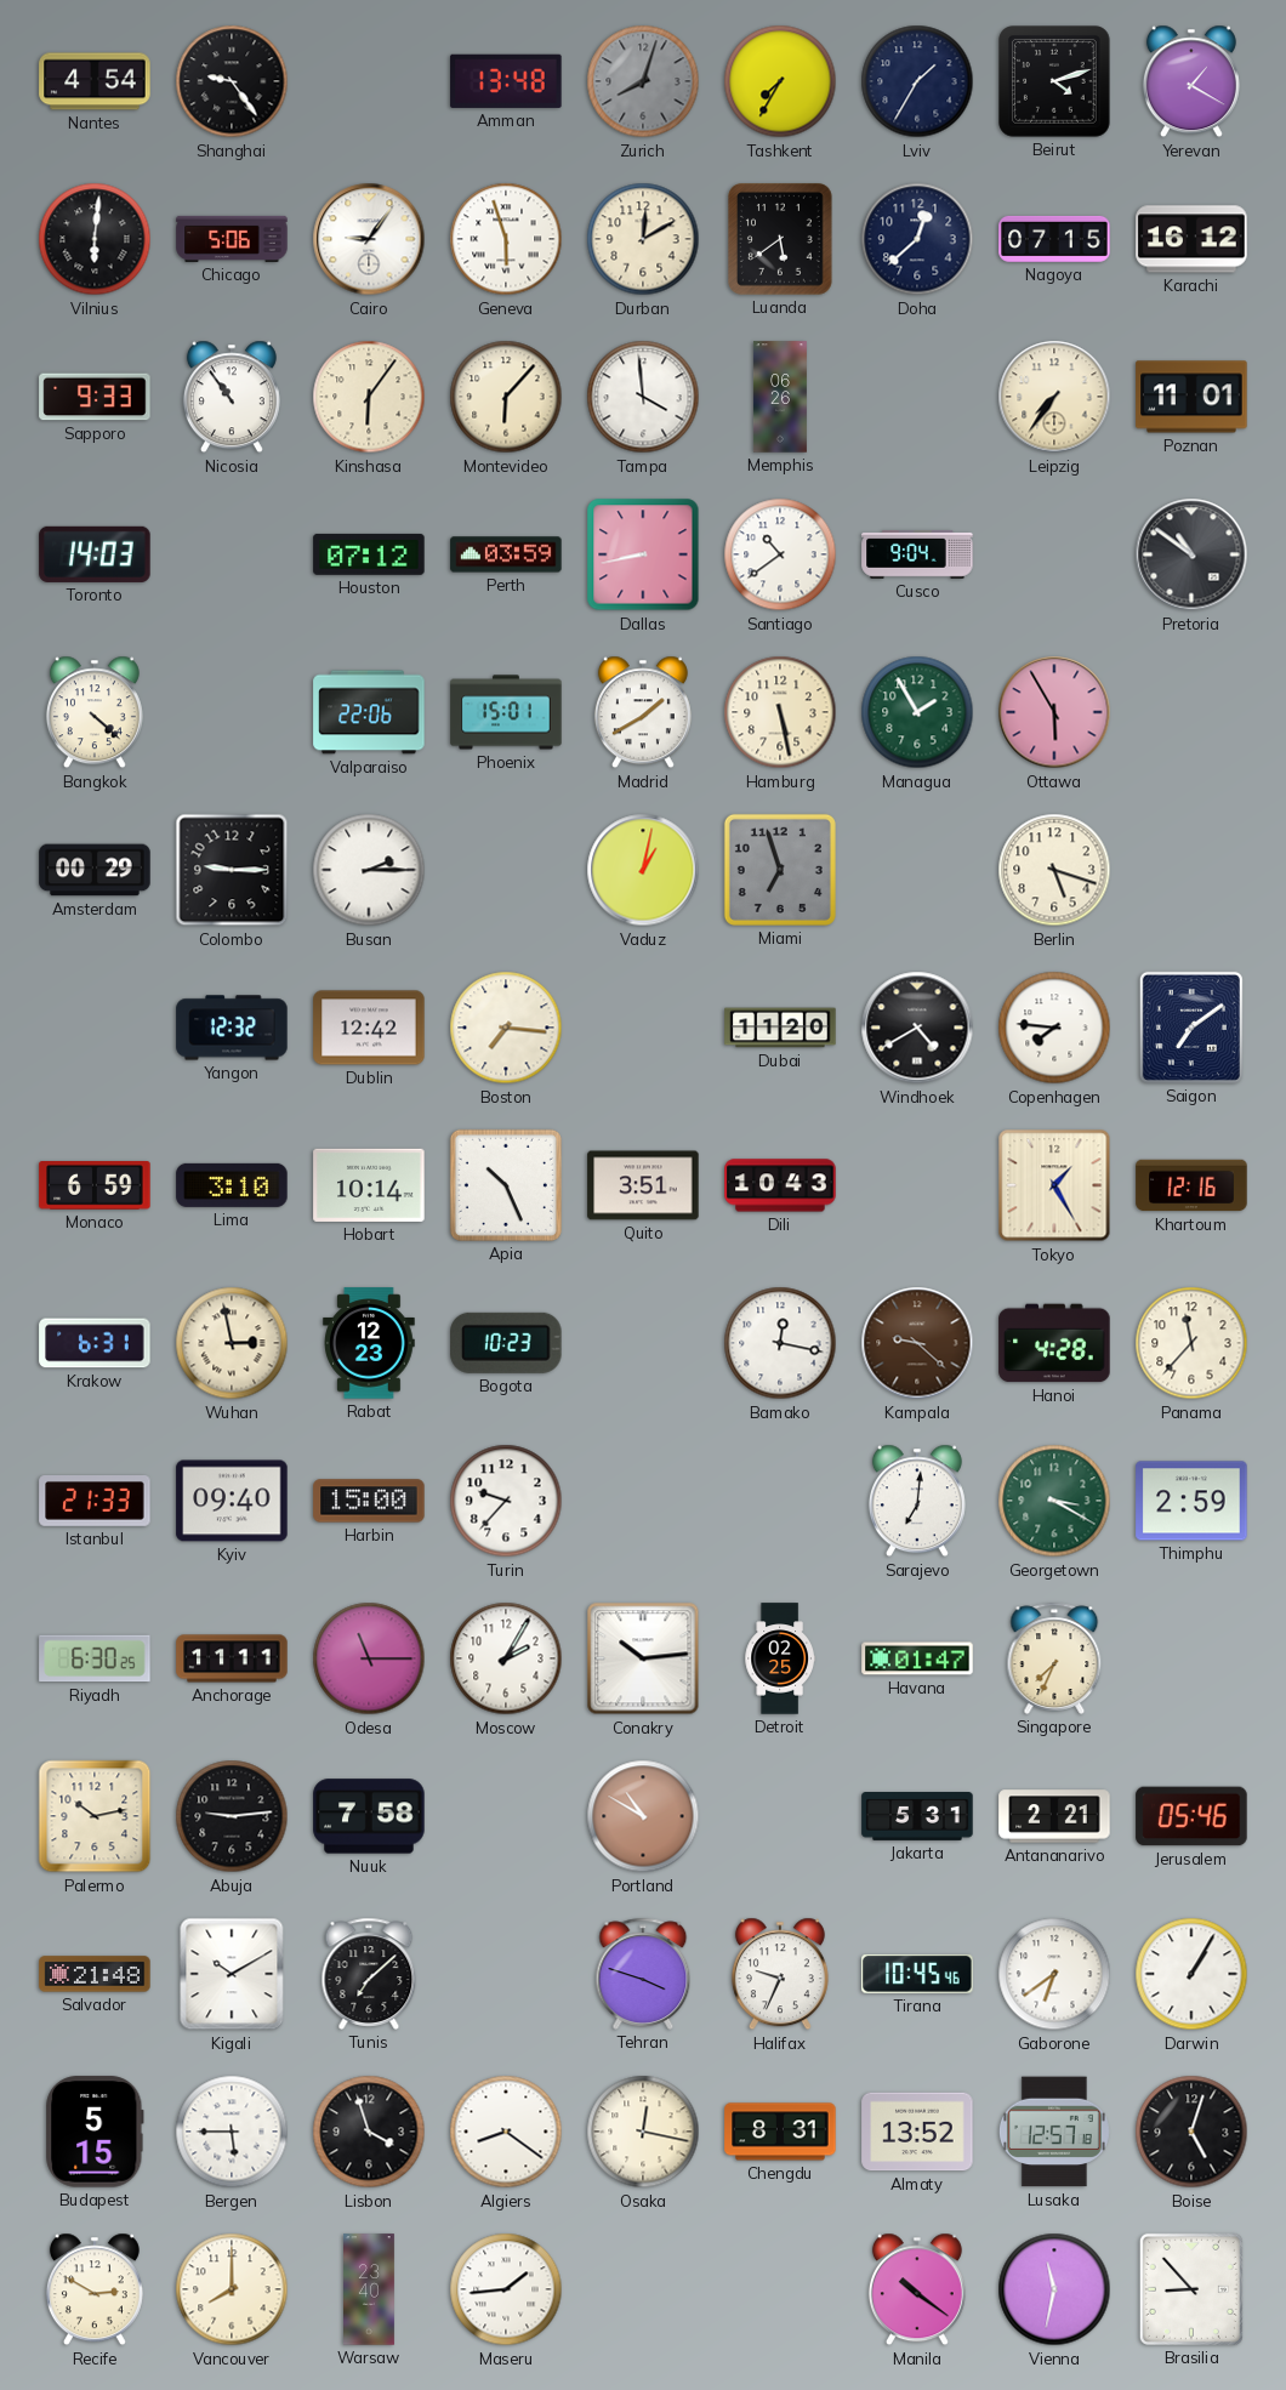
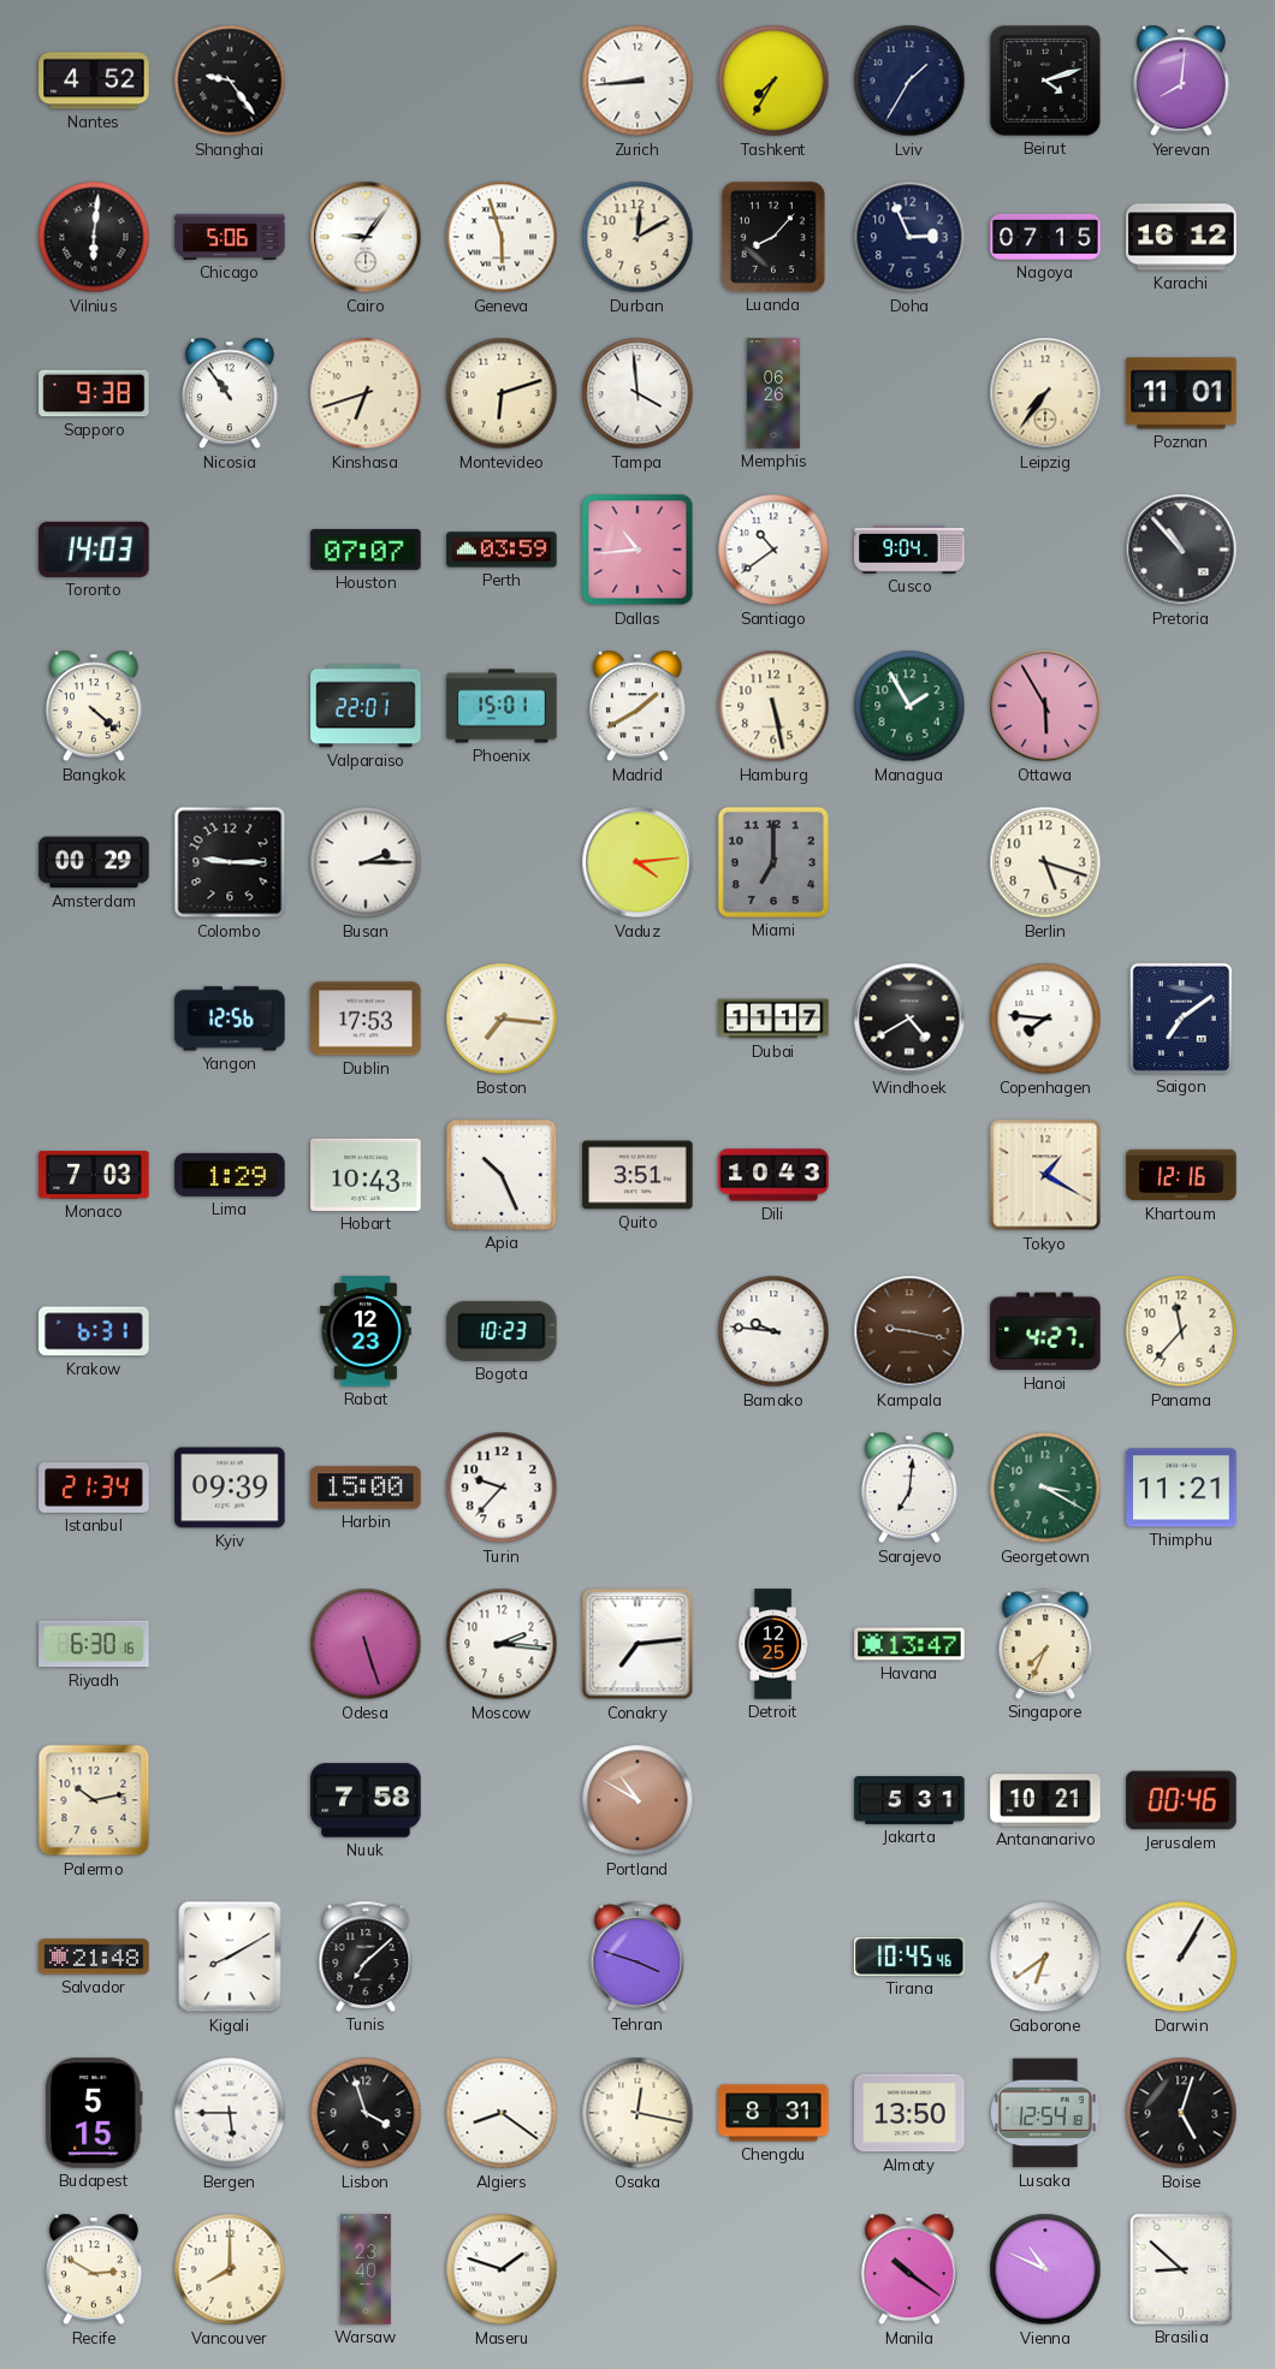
Nantes: 4:54 -> 4:52
Amman: 13:48 -> none
Zurich: 8:03 -> 8:44
Zurich dial: grey -> white
Yerevan: 1:20 -> 8:01
Luanda: 5:39 -> 8:07
Doha: 12:38 -> 2:56
Sapporo: 9:33 -> 9:38
Kinshasa: 6:06 -> 6:42
Montevideo: 6:07 -> 6:12
Houston: 07:12 -> 07:07
Dallas: 8:43 -> 10:44
Pretoria: 10:51 -> 10:53
Valparaiso: 22:06 -> 22:01
Vaduz: 1:02 -> 4:14
Miami: 6:57 -> 7:00
Yangon: 12:32 -> 12:56
Dublin: 12:42 -> 17:53
Dubai: 11:20 -> 11:17
Monaco: 6:59 -> 7:03
Lima: 3:10 -> 1:29
Hobart: 10:14 -> 10:43
Tokyo: 1:25 -> 1:20
Wuhan: 2:58 -> none
Bamako: 12:17 -> 9:46
Kampala: 9:22 -> 9:17
Hanoi: 4:28 -> 4:27
Istanbul: 21:33 -> 21:34
Kyiv: 09:40 -> 09:39
Thimphu: 2:59 -> 11:21
Riyadh: 6:30:25 -> 6:30:16
Anchorage: 11:11 -> none
Odesa: 11:15 -> 5:27
Moscow: 2:05 -> 2:16
Conakry: 10:14 -> 7:14
Detroit: 02:25 -> 12:25
Havana: 01:47 -> 13:47
Abuja: 9:14 -> none
Antananarivo: 2:21 -> 10:21
Jerusalem: 05:46 -> 00:46
Kigali: 10:10 -> 8:10
Halifax: 9:34 -> none
Almaty: 13:52 -> 13:50
Lusaka: 12:57 -> 12:54
Maseru: 1:44 -> 1:48
Vienna: 11:32 -> 10:49
Brasilia: 8:53 -> 8:52
